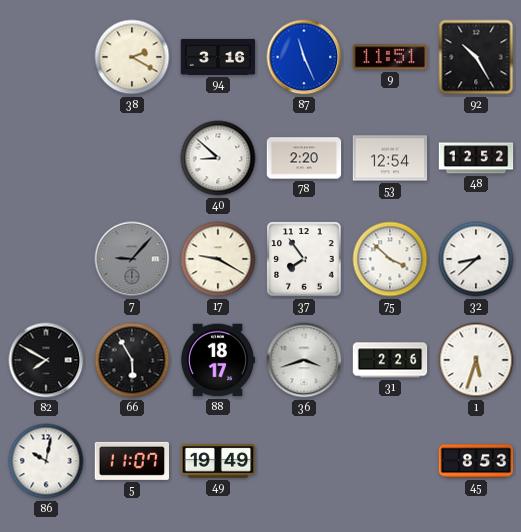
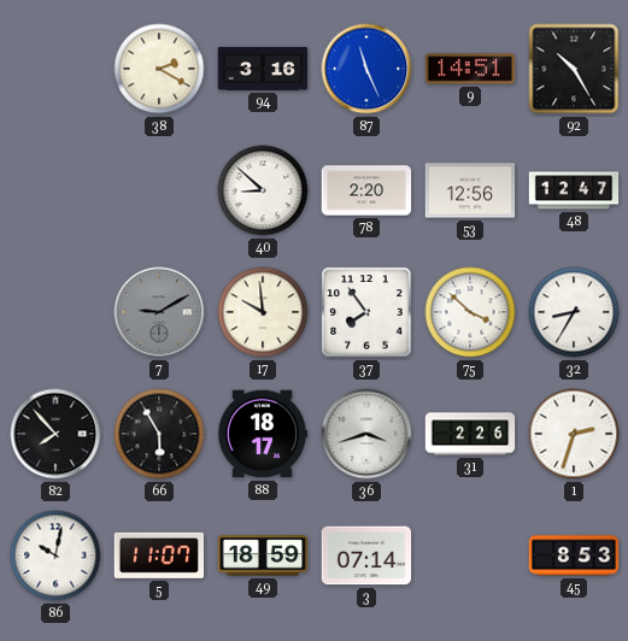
9: 11:51 -> 14:51
53: 12:54 -> 12:56
48: 12:52 -> 12:47
7: 9:07 -> 9:10
17: 9:20 -> 9:59
32: 8:38 -> 8:35
82: 7:50 -> 7:53
1: 5:33 -> 2:33
49: 19:49 -> 18:59
3: none -> 07:14
